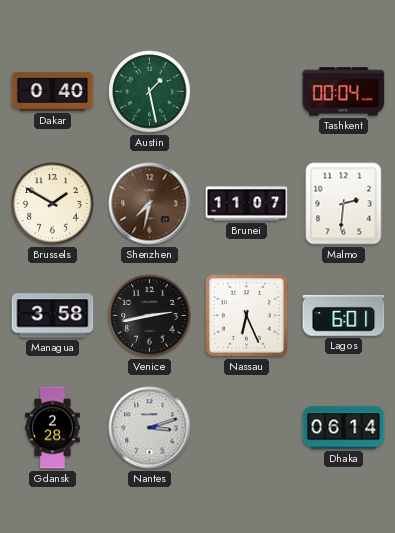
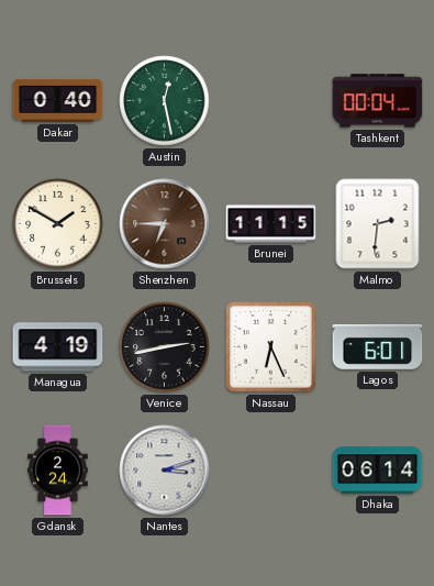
Austin: 1:28 -> 12:28
Shenzhen: 7:32 -> 6:45
Brunei: 11:07 -> 11:15
Managua: 3:58 -> 4:19
Gdansk: 2:28 -> 2:24
